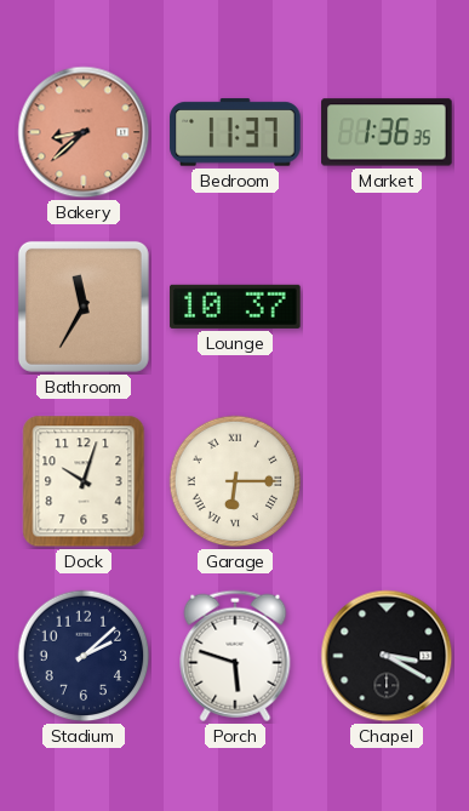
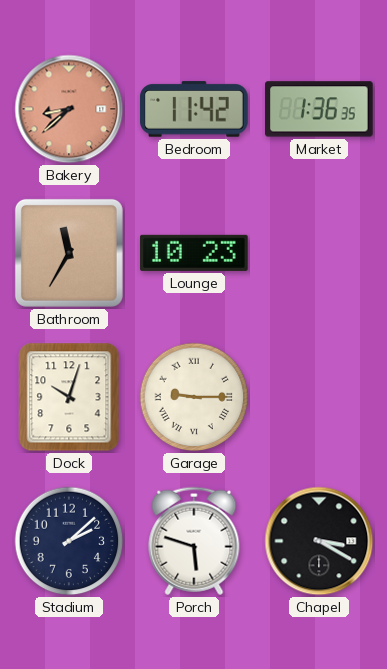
Bedroom: 11:37 -> 11:42
Lounge: 10:37 -> 10:23
Garage: 6:15 -> 9:15
